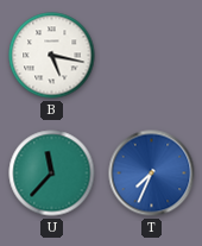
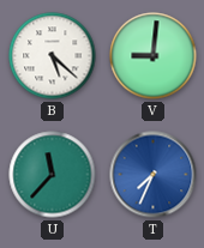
B: 5:17 -> 5:22
V: none -> 9:01
